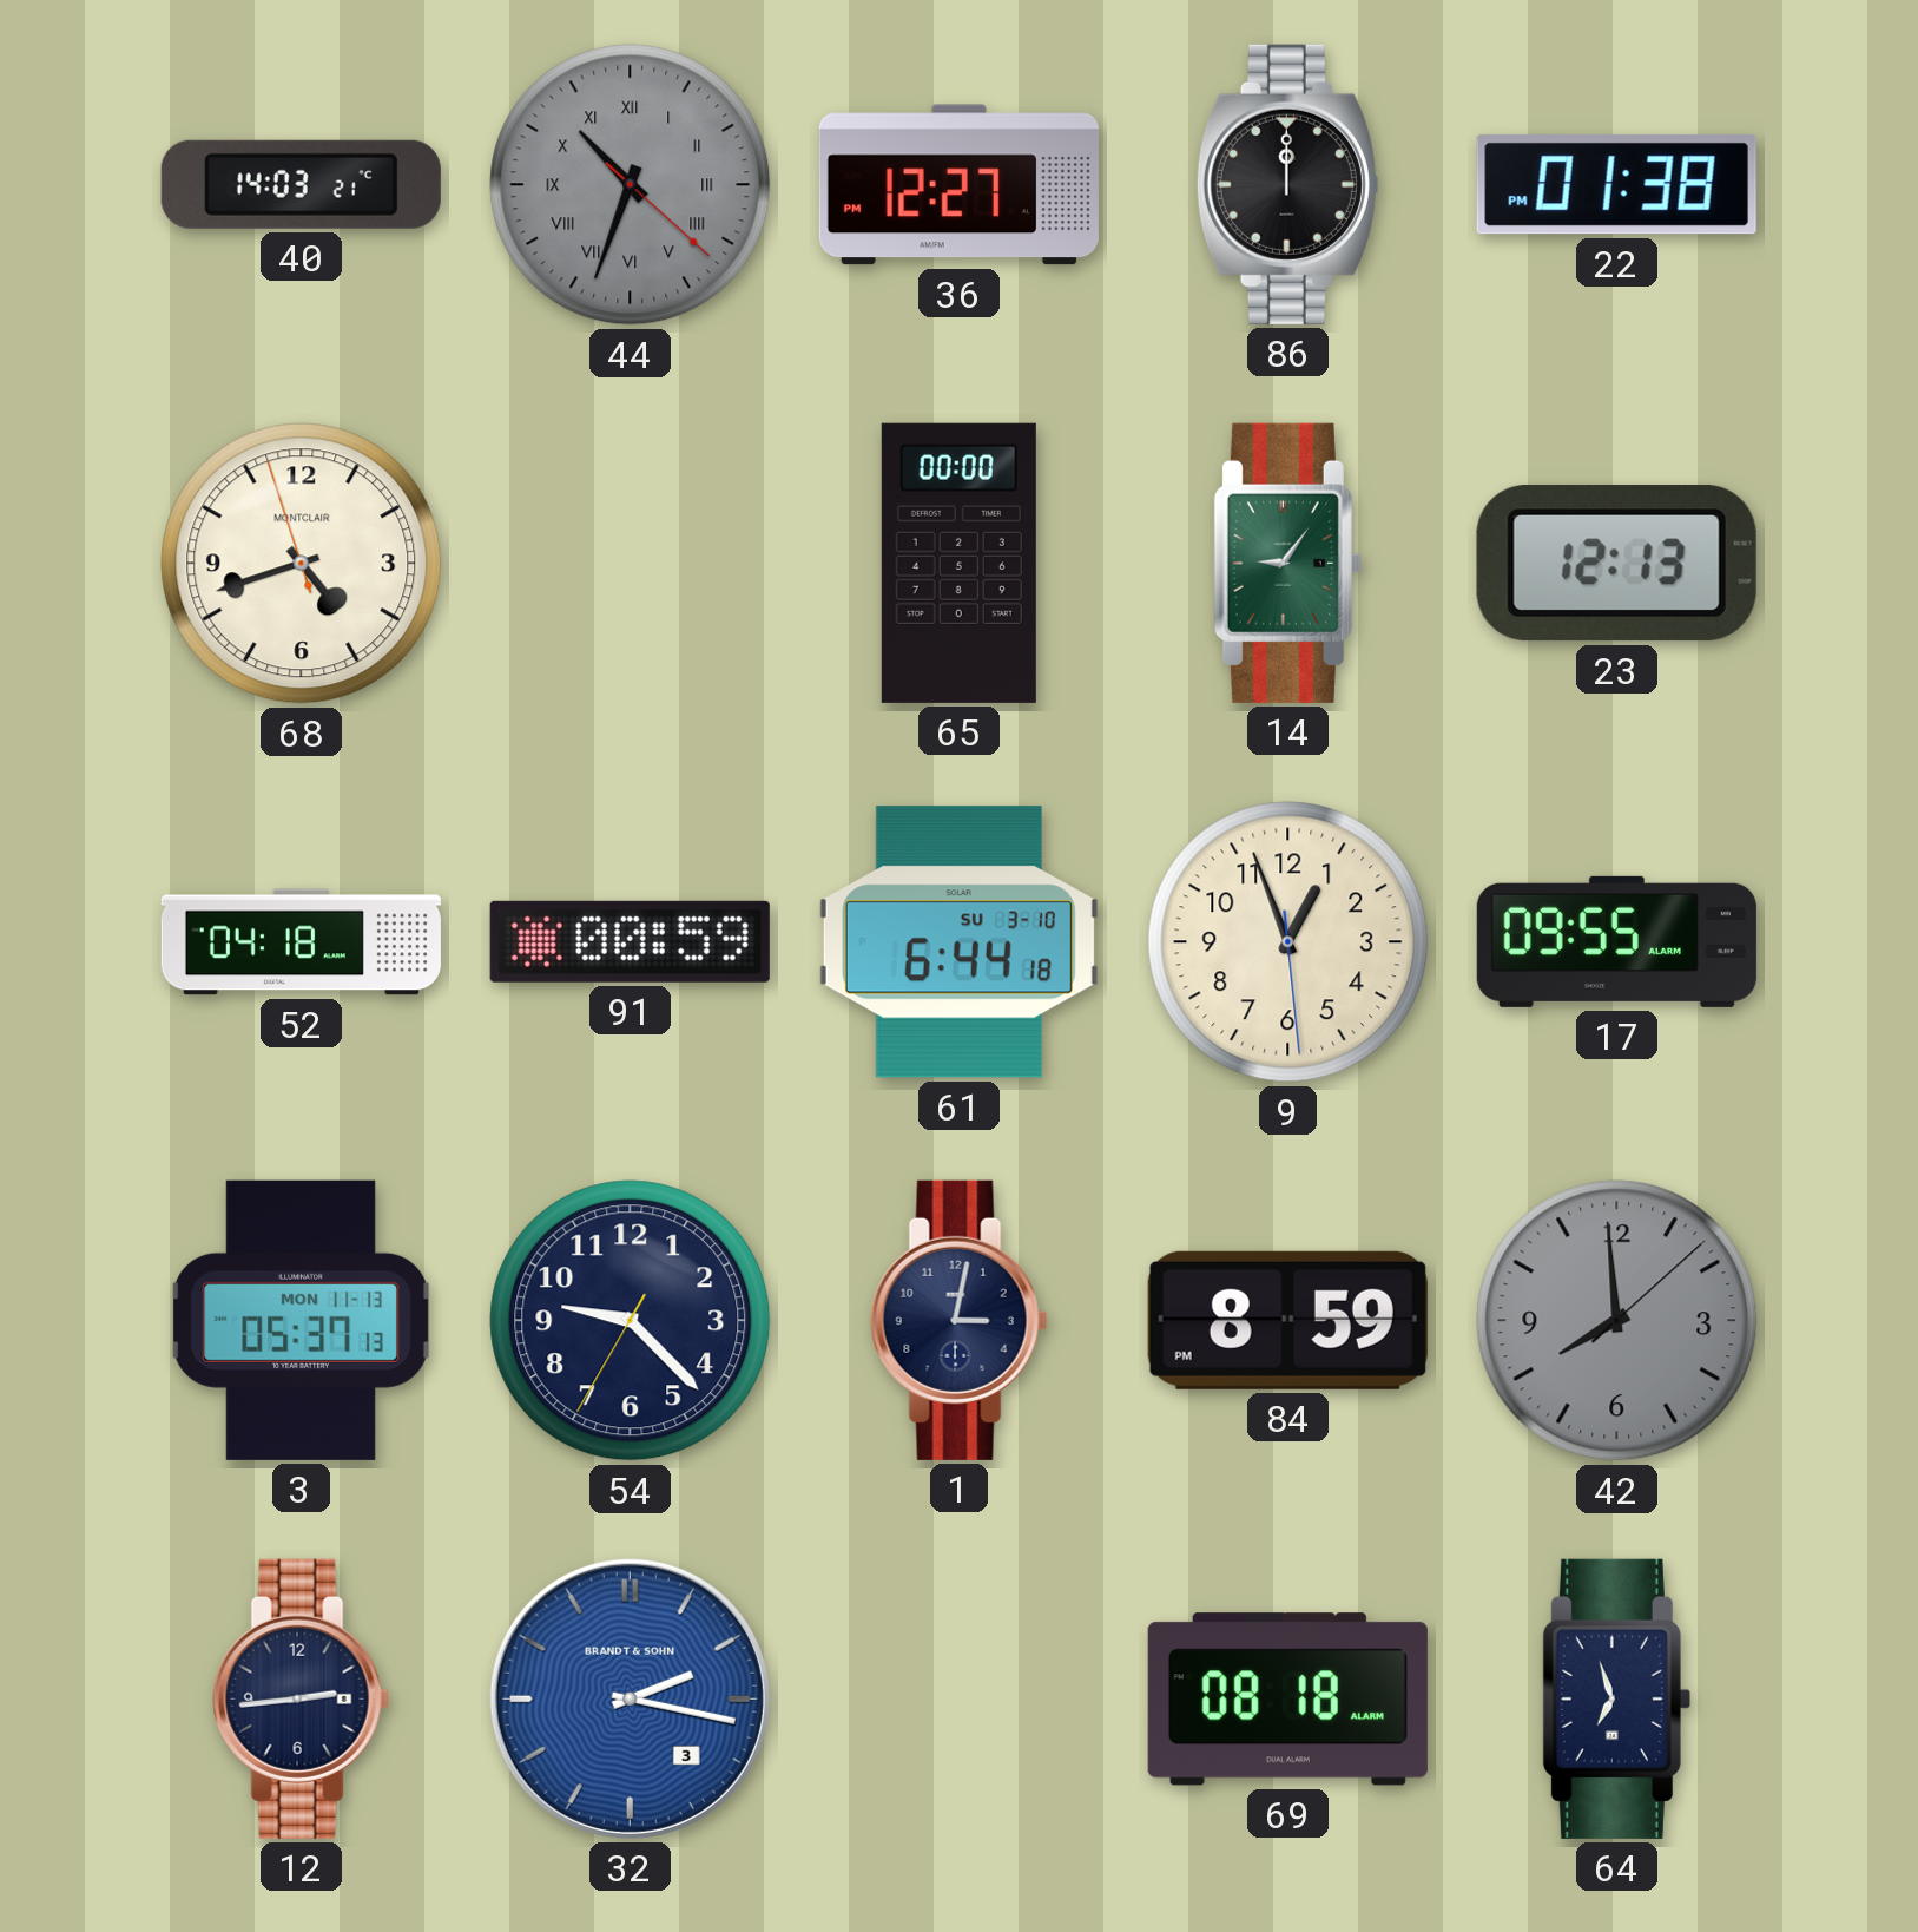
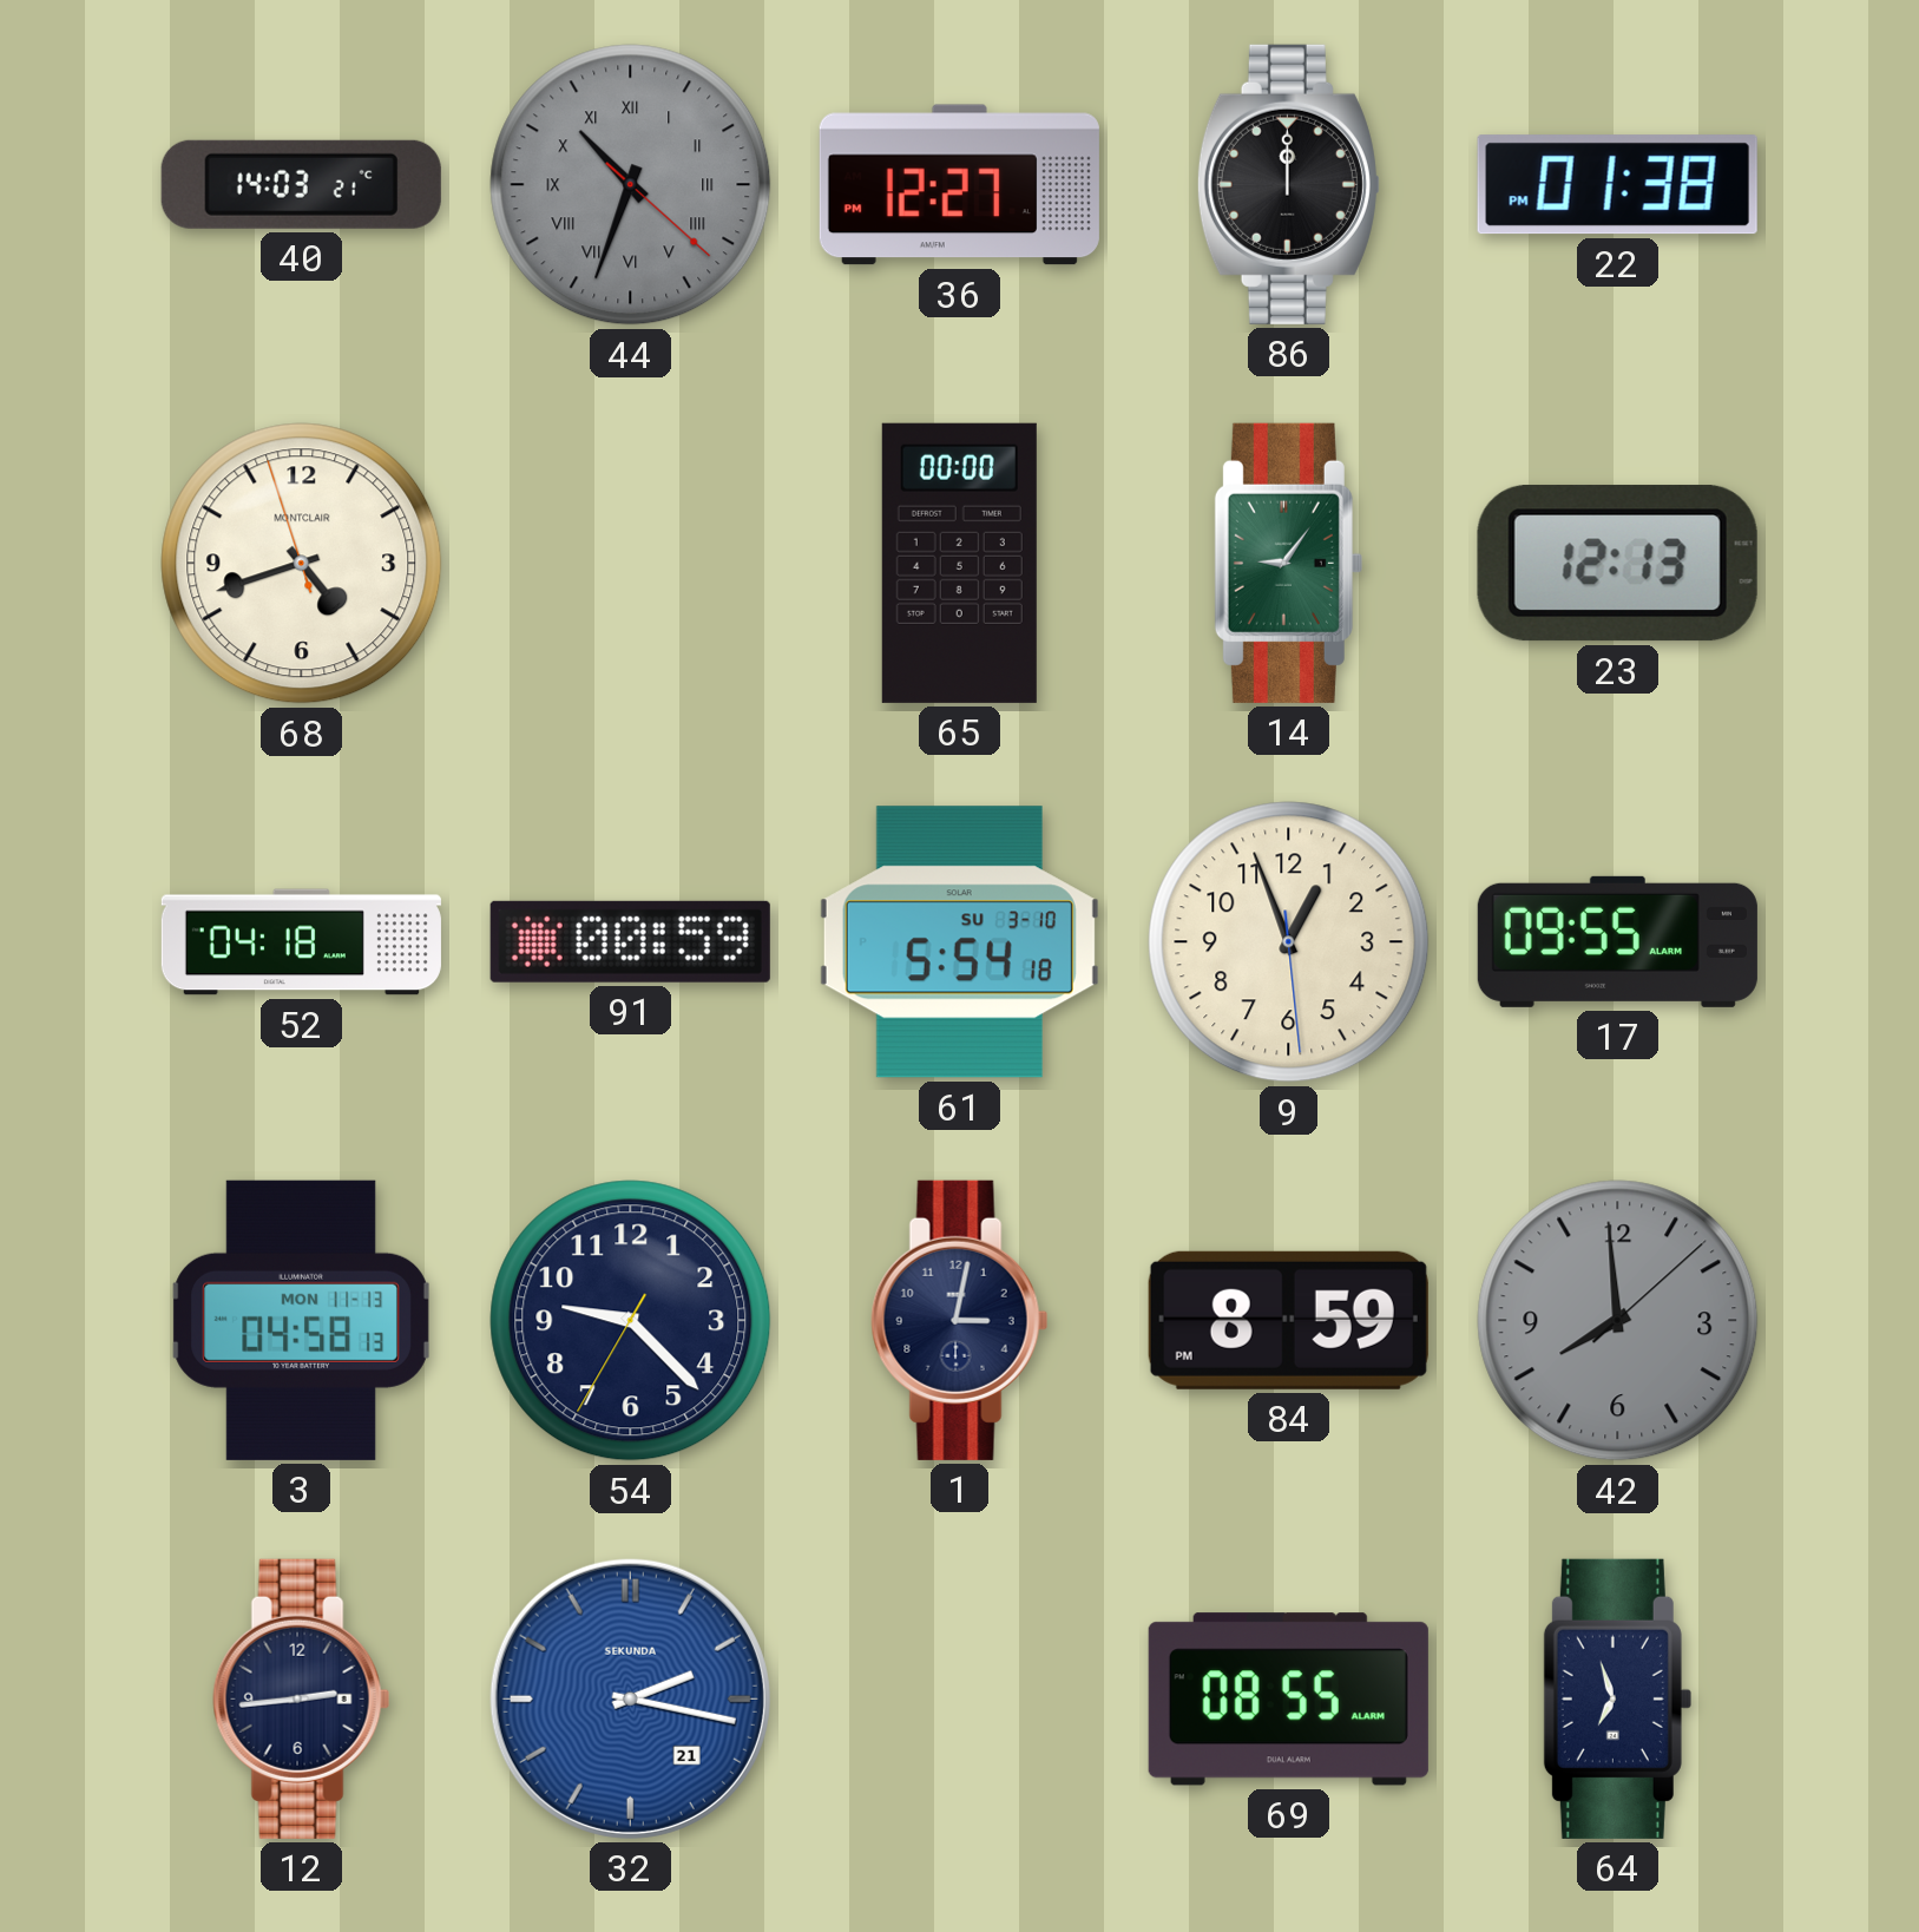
61: 6:44 -> 5:54
3: 05:37 -> 04:58
32 date: 3 -> 21
32 brand: BRANDT & SOHN -> SEKUNDA
69: 08:18 -> 08:55
